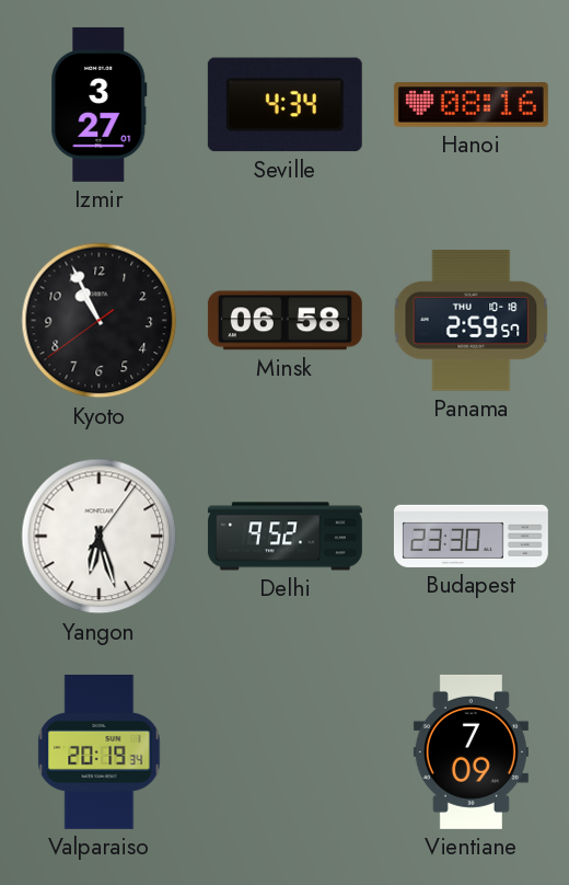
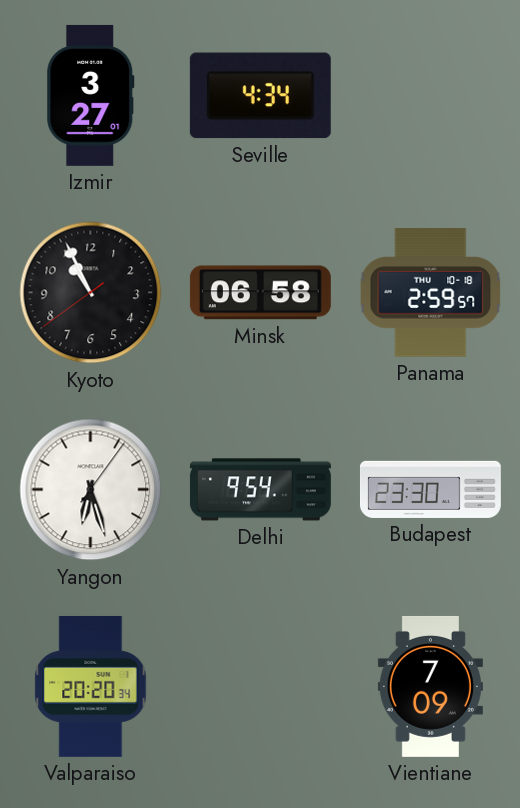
Hanoi: 08:16 -> none
Delhi: 9:52 -> 9:54
Valparaiso: 20:19 -> 20:20
